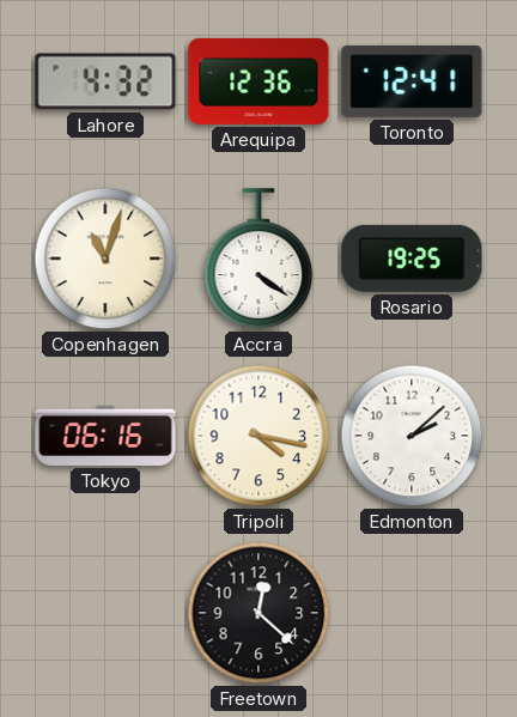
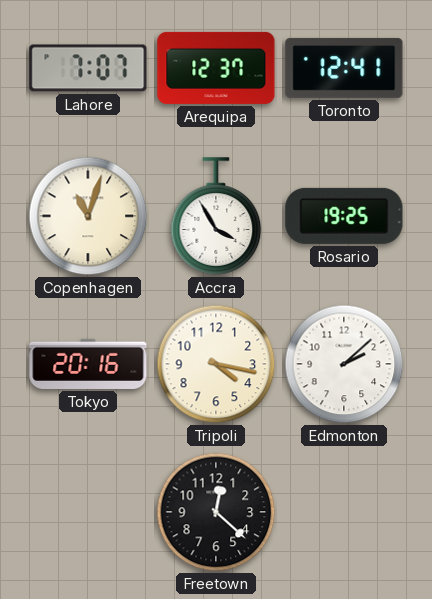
Lahore: 4:32 -> 7:07
Arequipa: 12:36 -> 12:37
Accra: 4:21 -> 3:55
Tokyo: 06:16 -> 20:16
